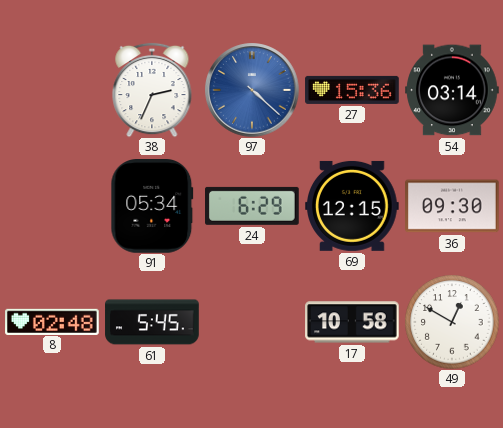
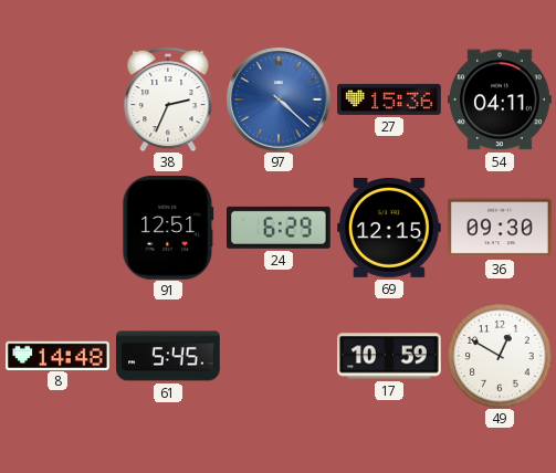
54: 03:14 -> 04:11
91: 05:34 -> 12:51
8: 02:48 -> 14:48
17: 10:58 -> 10:59
